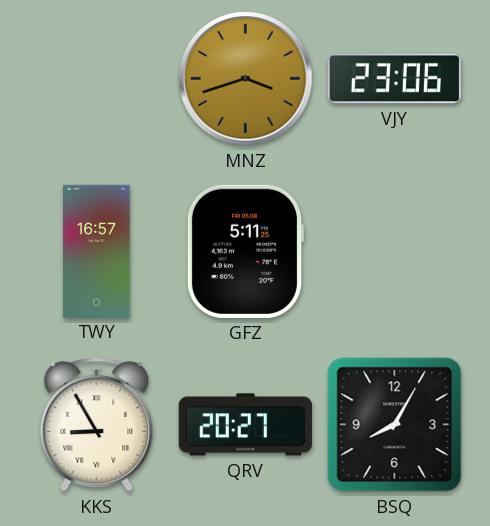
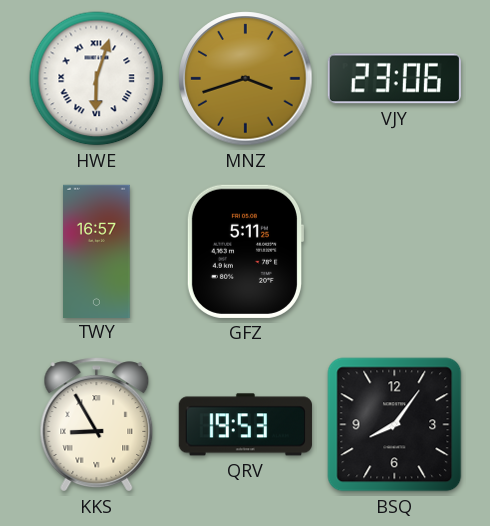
HWE: none -> 6:03
QRV: 20:27 -> 19:53
BSQ: 8:05 -> 8:06
